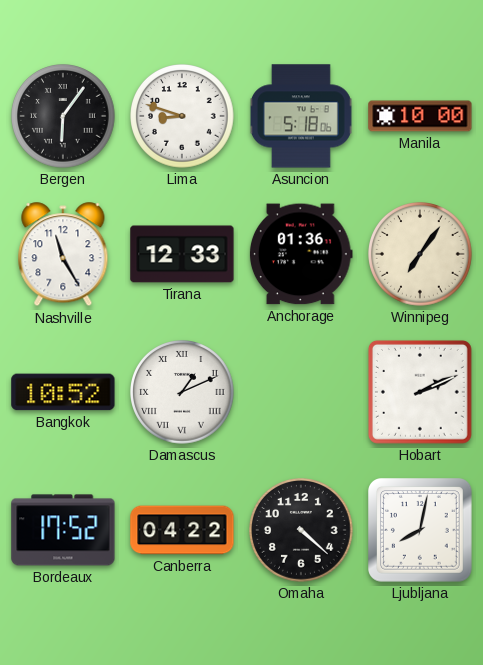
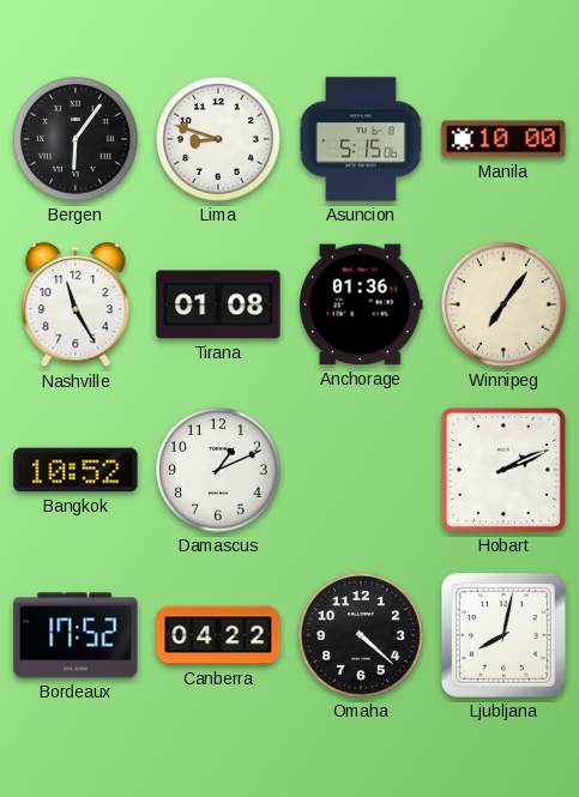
Asuncion: 5:18 -> 5:15
Tirana: 12:33 -> 01:08
Damascus numerals: Roman -> Arabic
